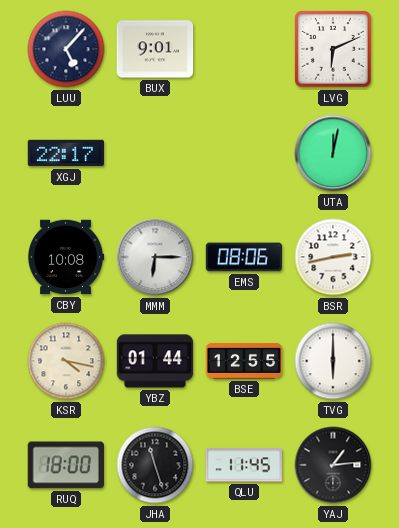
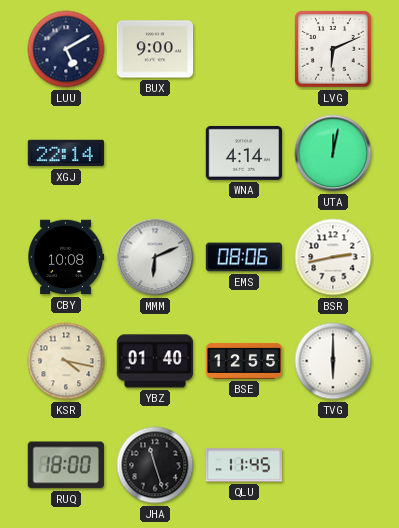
LUU: 5:07 -> 5:10
BUX: 9:01 -> 9:00
XGJ: 22:17 -> 22:14
WNA: none -> 4:14
MMM: 6:15 -> 6:11
YBZ: 01:44 -> 01:40
YAJ: 1:14 -> none
